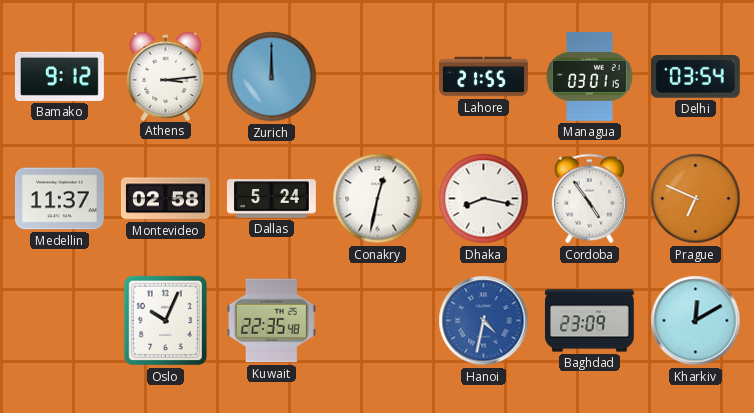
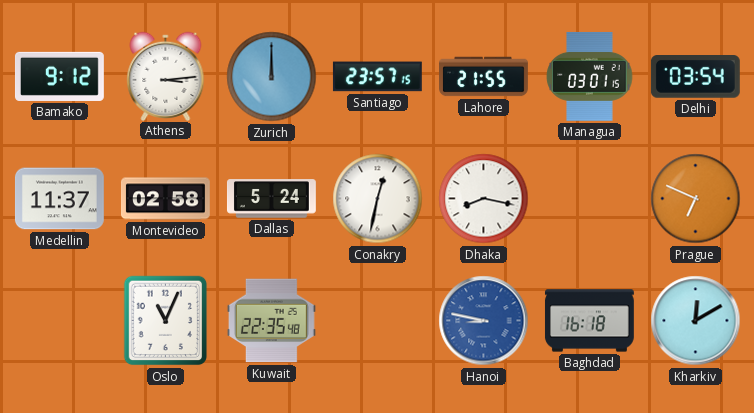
Santiago: none -> 23:57
Cordoba: 4:54 -> none
Oslo: 10:04 -> 11:04
Hanoi: 4:32 -> 8:47
Baghdad: 23:09 -> 16:18
